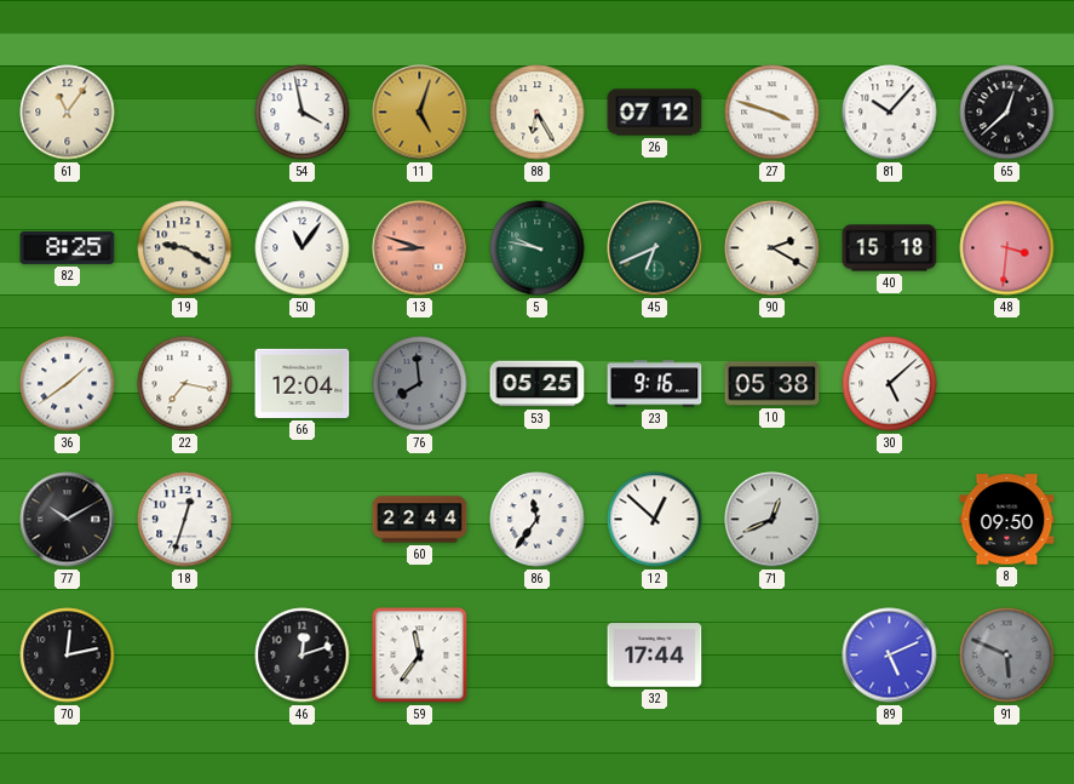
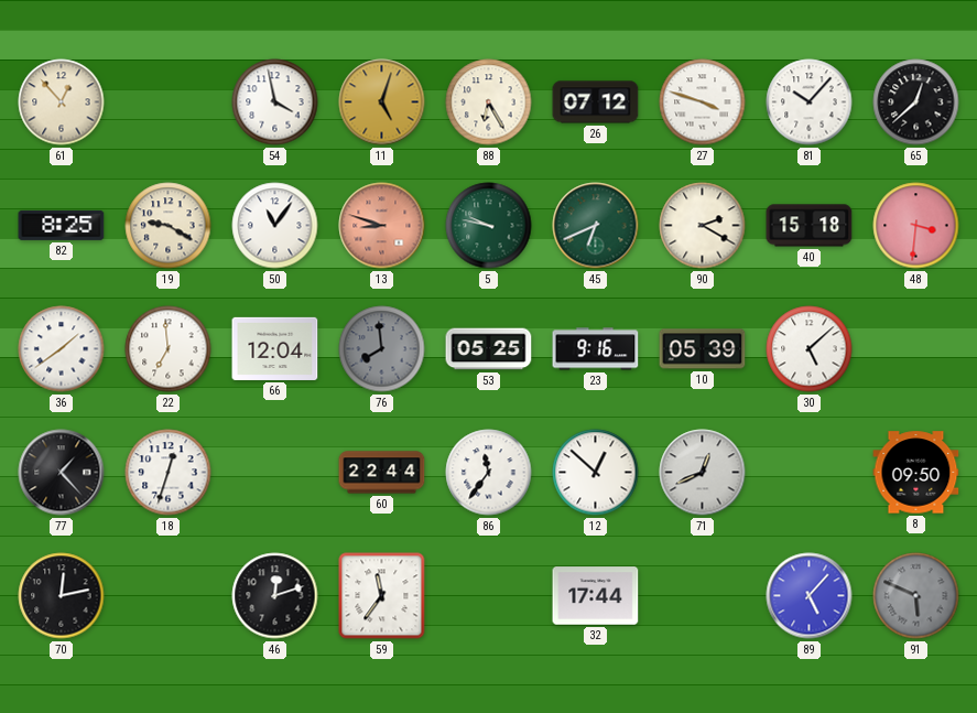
61: 11:06 -> 12:53
22: 7:17 -> 6:59
10: 05:38 -> 05:39
77: 10:10 -> 1:23
89: 5:11 -> 5:07
